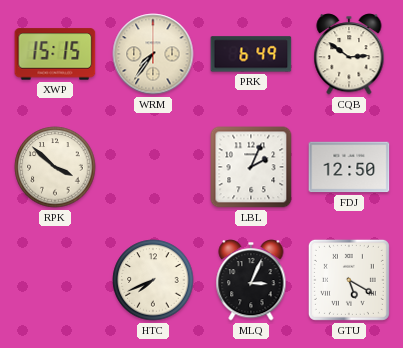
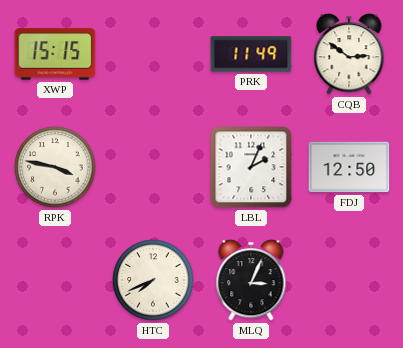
WRM: 7:36 -> none
PRK: 6:49 -> 11:49
RPK: 3:52 -> 3:47
GTU: 5:20 -> none
